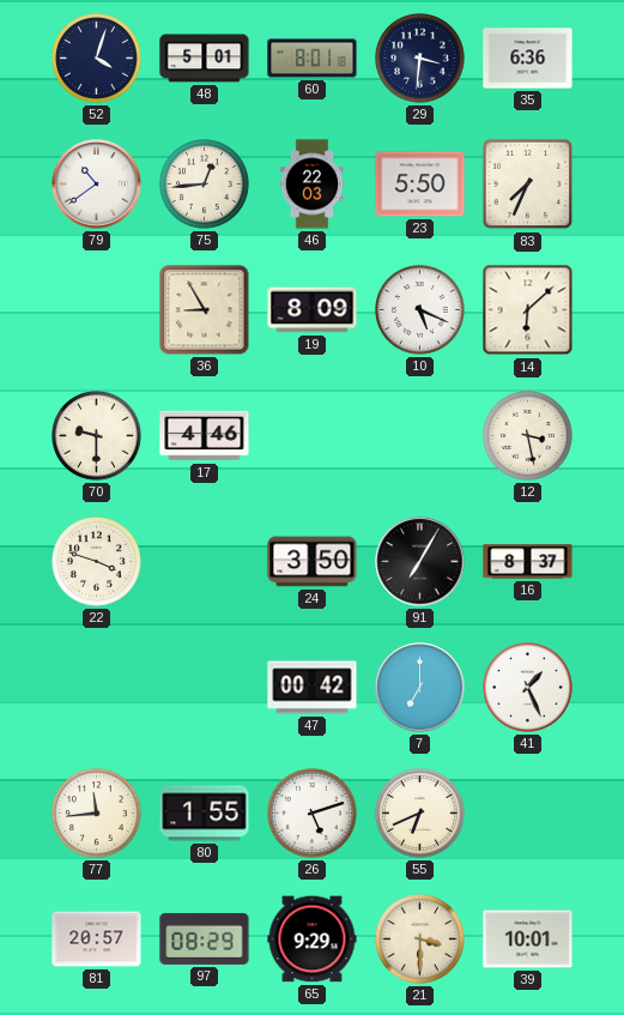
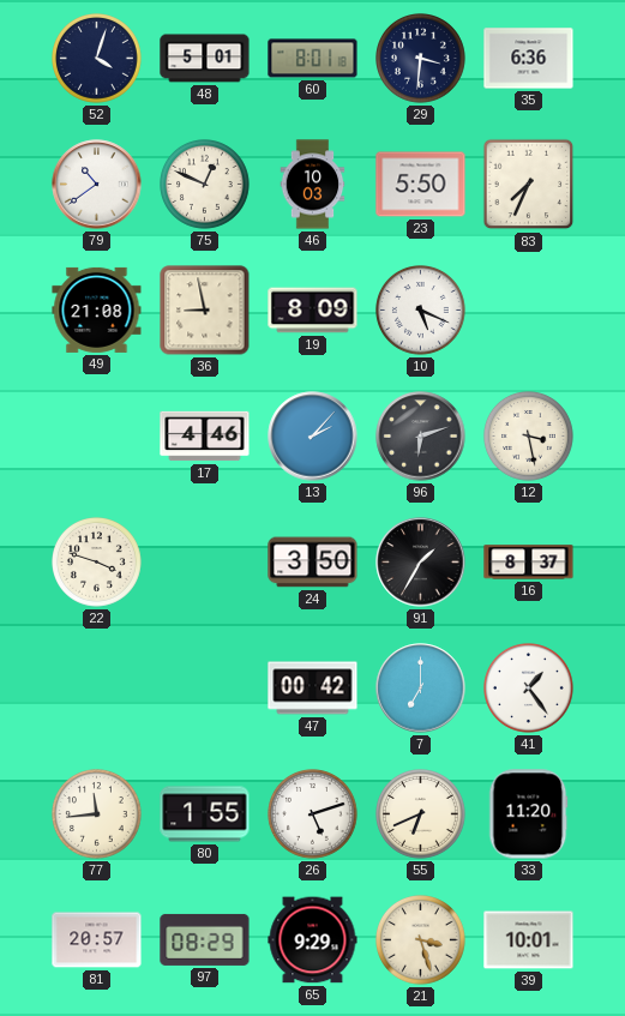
75: 12:44 -> 12:49
46: 22:03 -> 10:03
49: none -> 21:08
36: 8:55 -> 8:58
14: 6:08 -> none
70: 9:30 -> none
13: none -> 2:07
96: none -> 6:12
91: 7:05 -> 1:35
41: 1:26 -> 1:24
33: none -> 11:20
21: 3:30 -> 3:27
